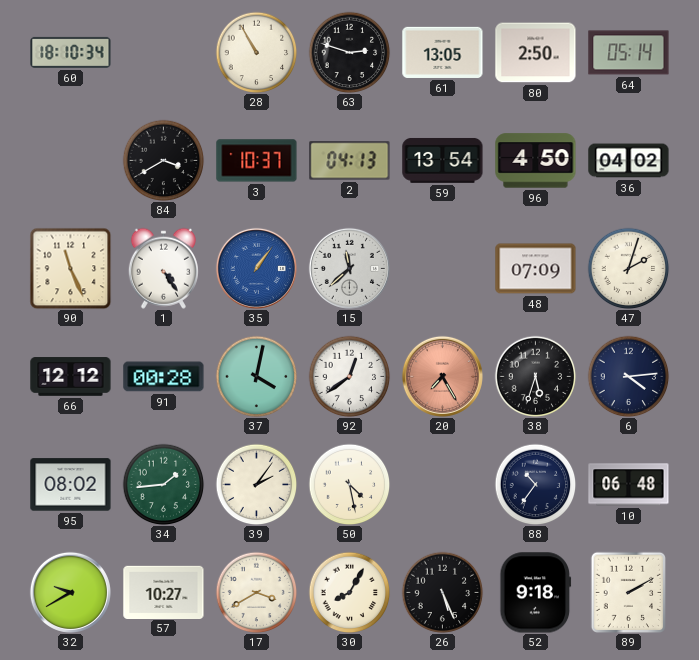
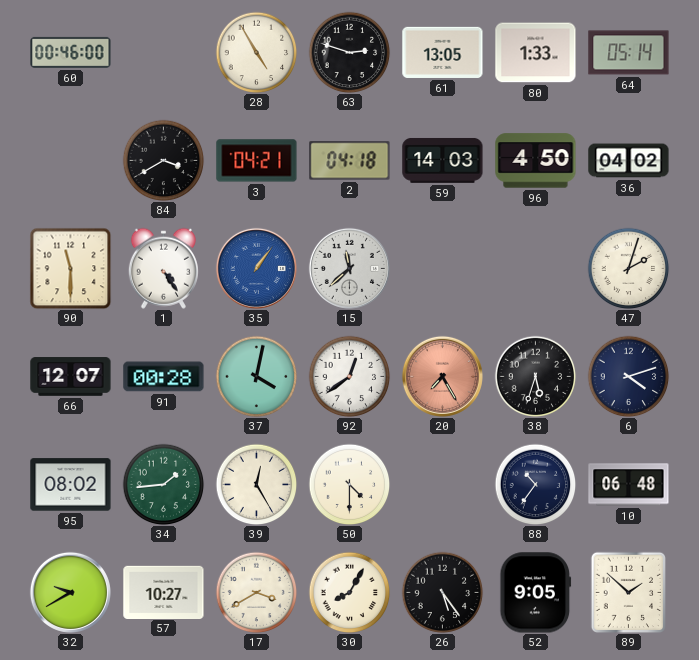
60: 18:10 -> 00:46
28: 10:55 -> 4:55
80: 2:50 -> 1:33
3: 10:37 -> 04:21
2: 04:13 -> 04:18
59: 13:54 -> 14:03
90: 11:26 -> 11:30
48: 07:09 -> none
66: 12:12 -> 12:07
6: 4:14 -> 4:12
39: 2:06 -> 12:25
50: 4:28 -> 4:30
26: 5:26 -> 5:24
52: 9:18 -> 9:05
89: 2:10 -> 1:52
